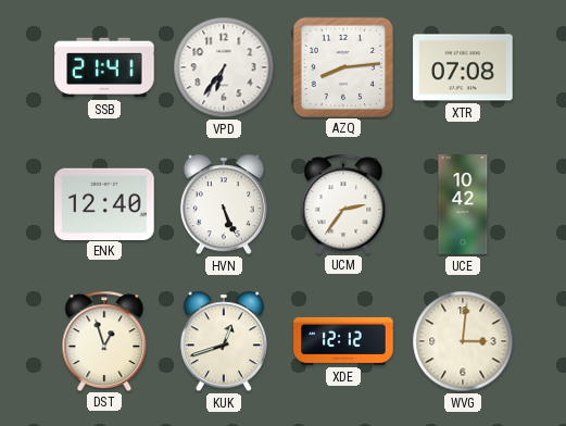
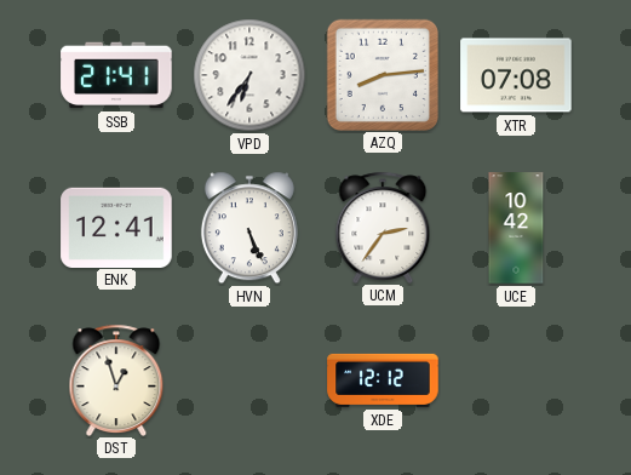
ENK: 12:40 -> 12:41
KUK: 12:42 -> none
WVG: 3:01 -> none
